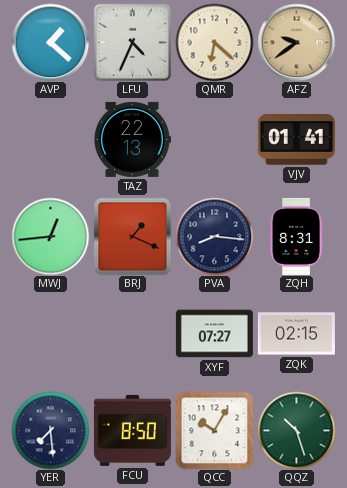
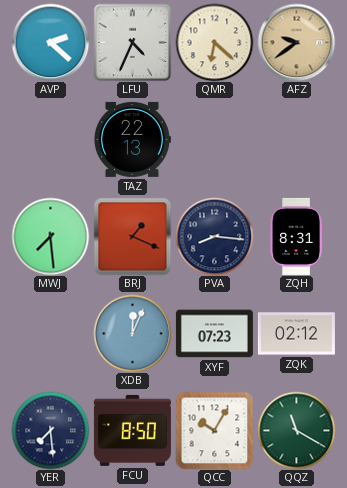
AVP: 1:22 -> 2:22
VJV: 01:41 -> none
MWJ: 12:44 -> 7:29
XDB: none -> 12:04
XYF: 07:27 -> 07:23
ZQK: 02:15 -> 02:12
QQZ: 10:27 -> 11:20
